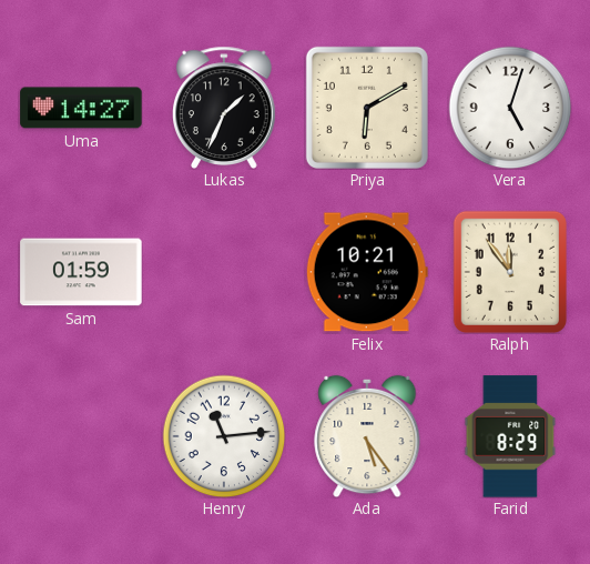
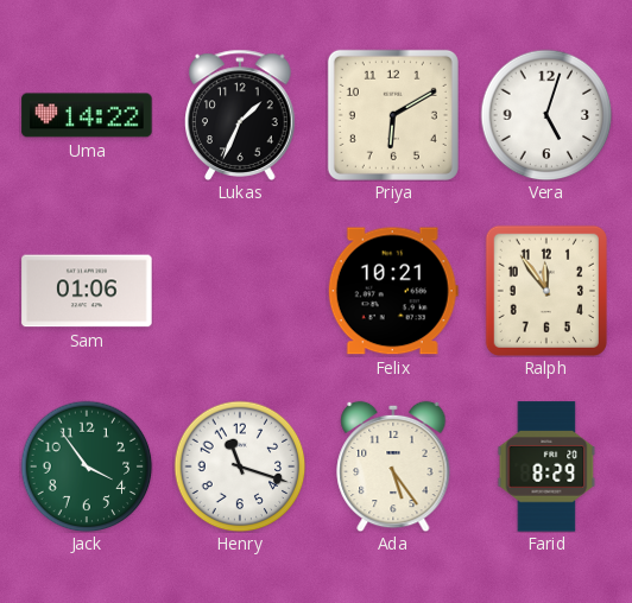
Uma: 14:27 -> 14:22
Sam: 01:59 -> 01:06
Jack: none -> 3:54
Henry: 11:14 -> 11:18
